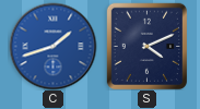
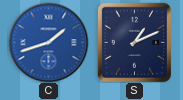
S: 4:11 -> 1:11
